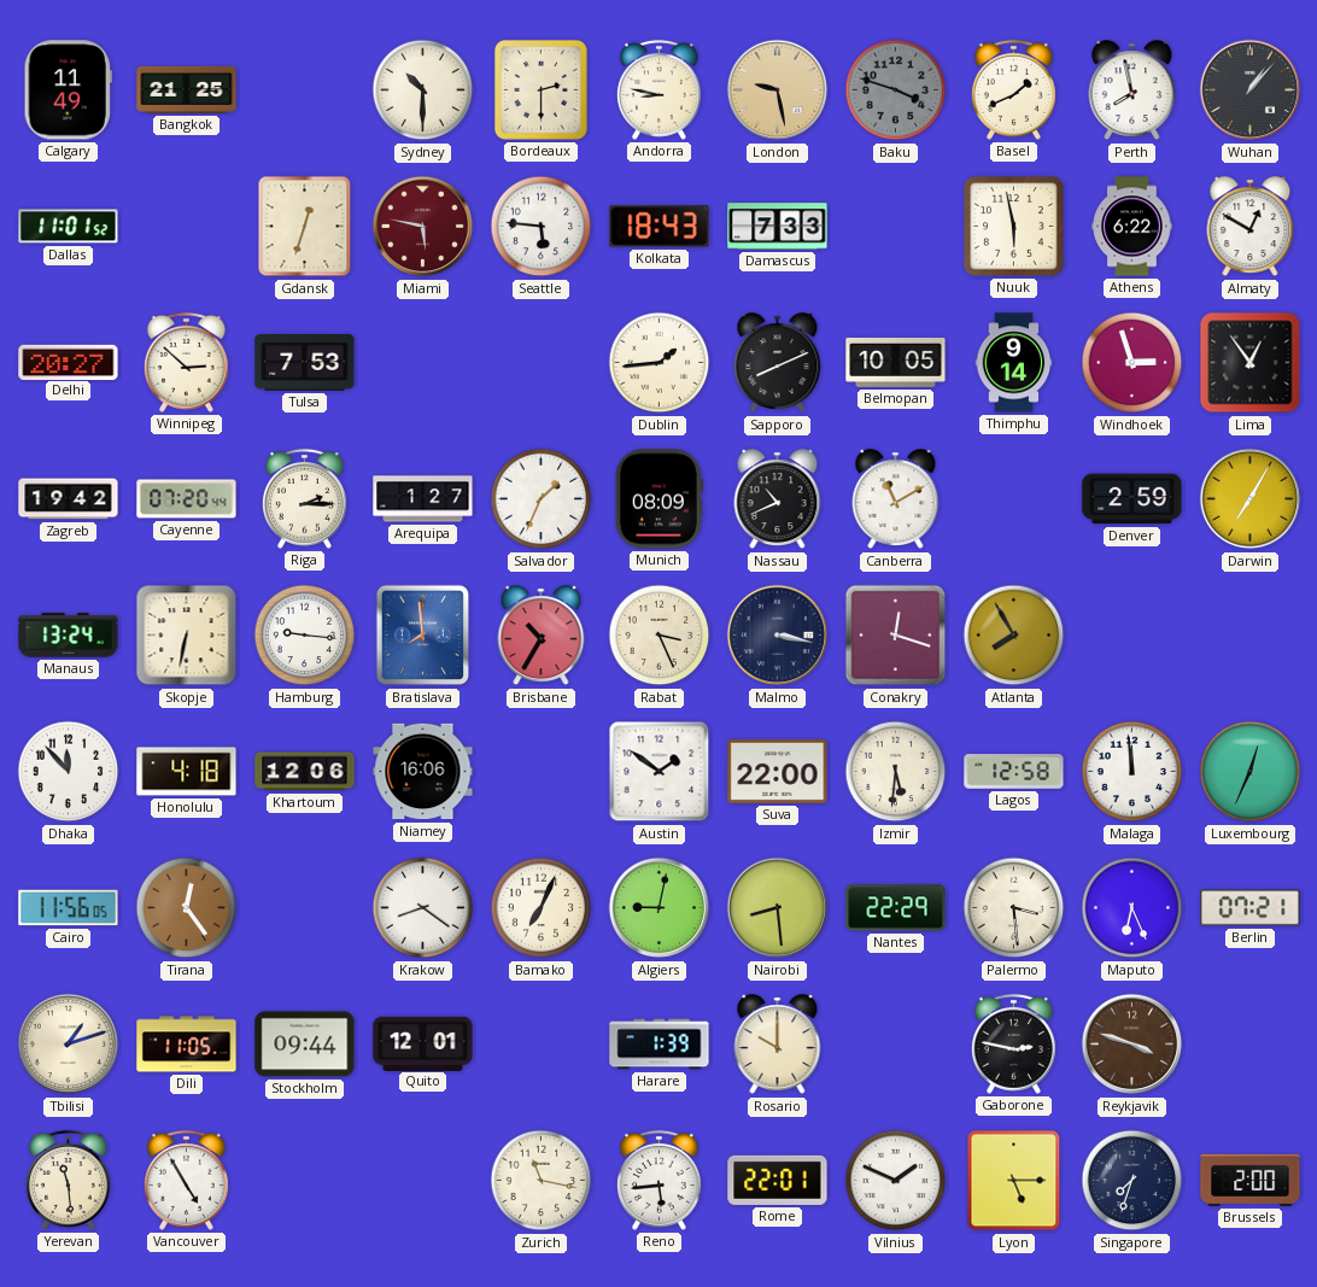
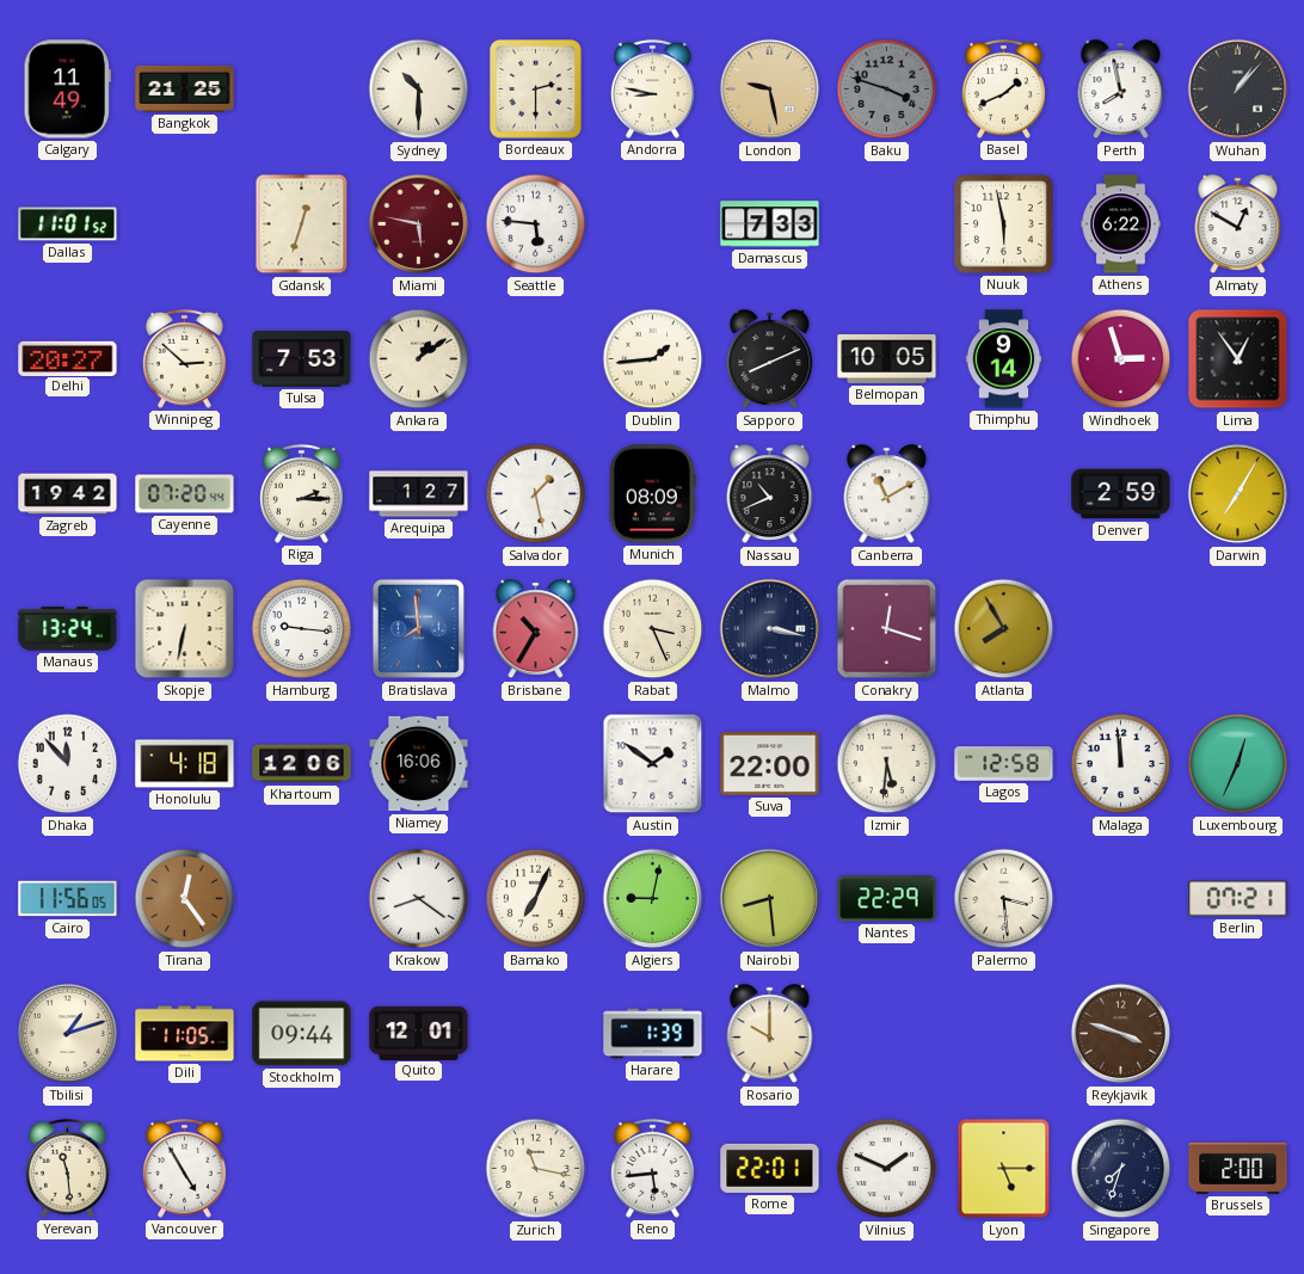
Kolkata: 18:43 -> none
Ankara: none -> 1:09
Salvador: 1:34 -> 1:28
Maputo: 6:26 -> none
Gaborone: 2:47 -> none
